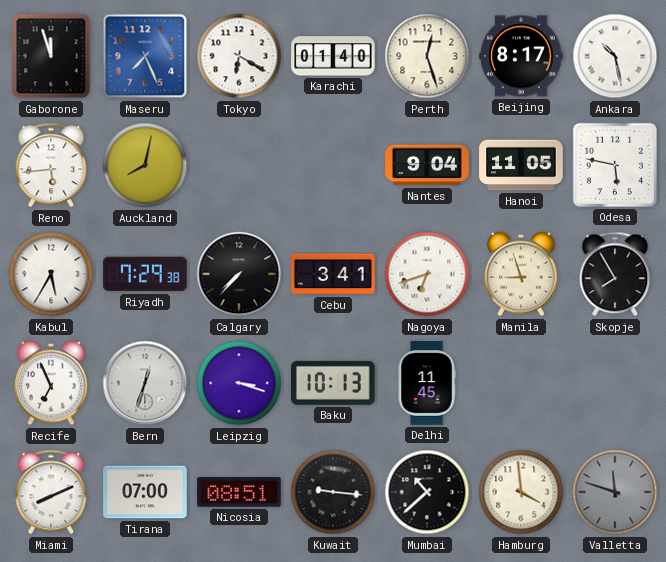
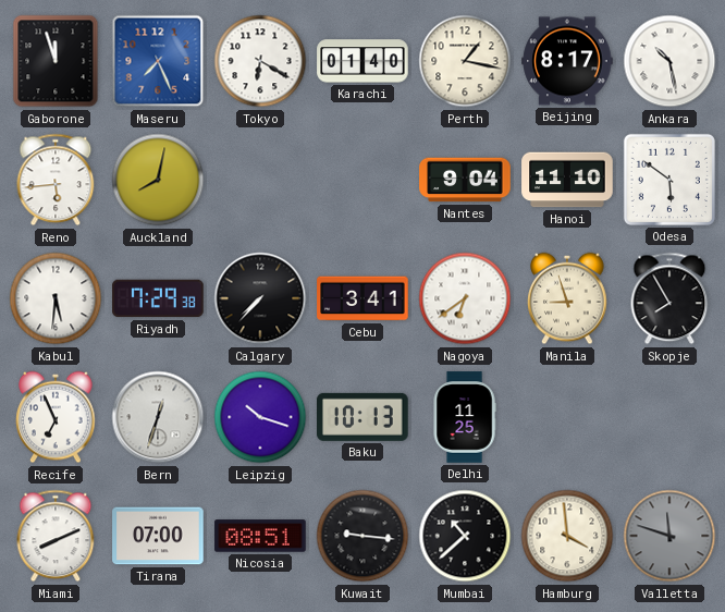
Perth: 12:27 -> 1:17
Hanoi: 11:05 -> 11:10
Odesa: 5:47 -> 5:51
Kabul: 5:35 -> 5:31
Nagoya: 6:42 -> 6:39
Leipzig: 3:18 -> 10:18
Delhi: 11:45 -> 11:25
